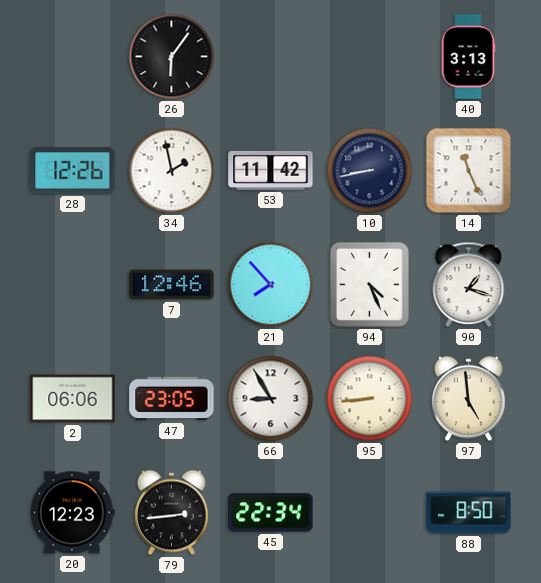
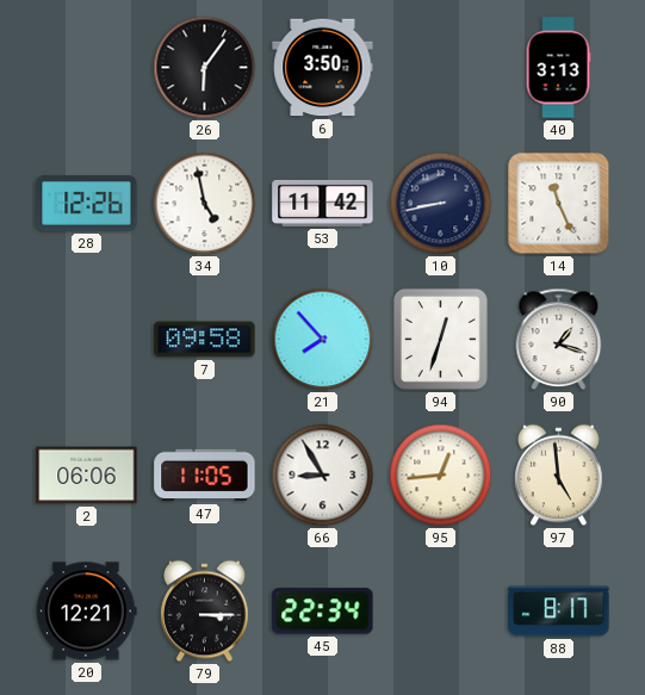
6: none -> 3:50
34: 1:58 -> 4:58
7: 12:46 -> 09:58
94: 4:26 -> 12:33
47: 23:05 -> 11:05
95: 8:44 -> 12:44
20: 12:23 -> 12:21
79: 2:44 -> 3:15
88: 8:50 -> 8:17
